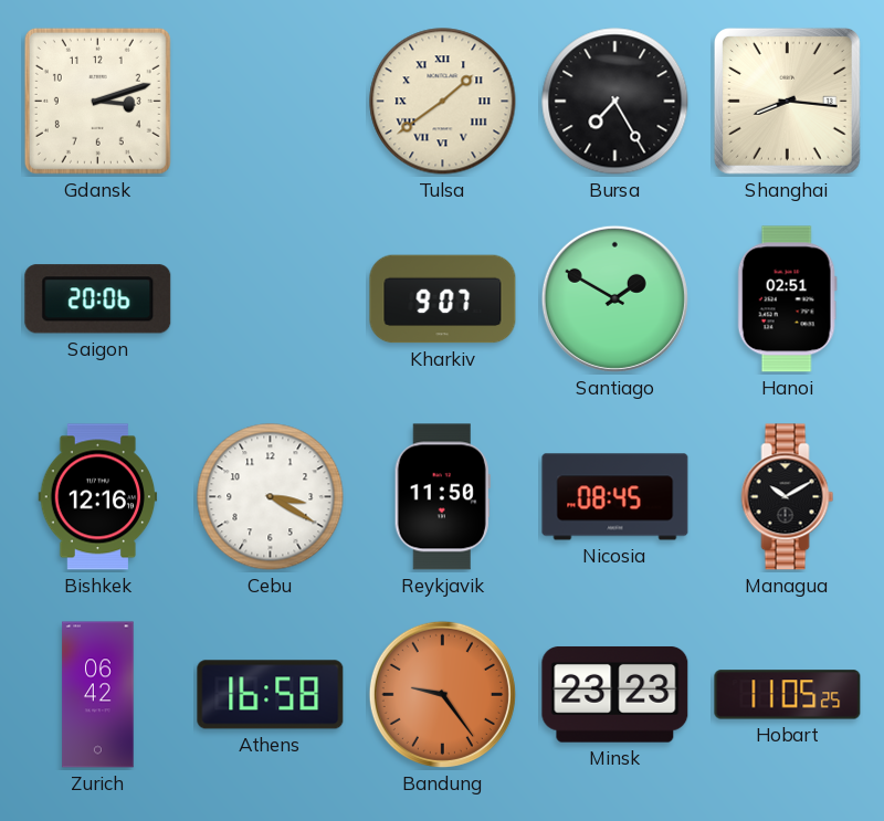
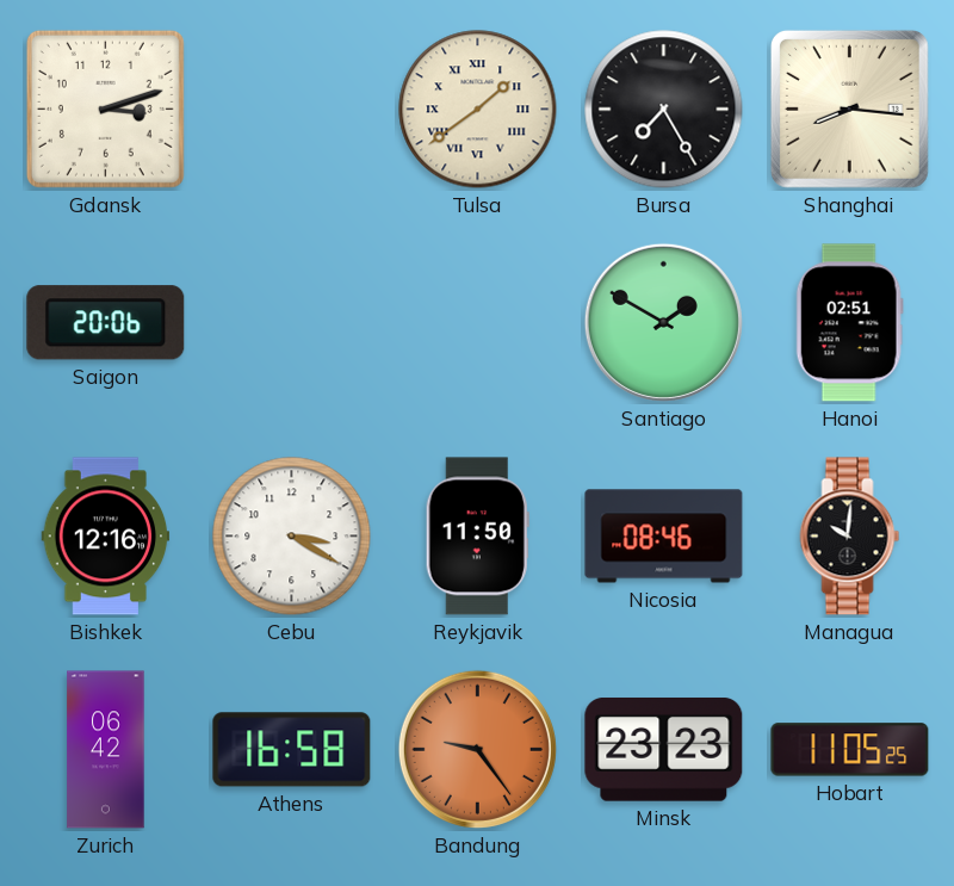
Kharkiv: 9:07 -> none
Nicosia: 08:45 -> 08:46
Managua: 10:10 -> 10:01
